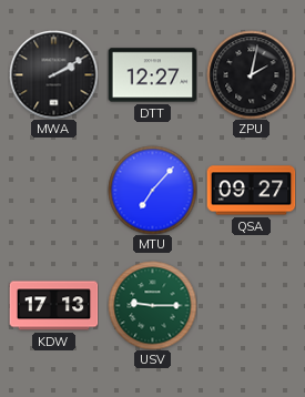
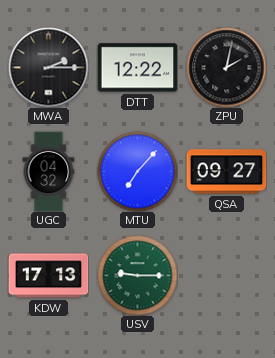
MWA: 2:10 -> 2:15
DTT: 12:27 -> 12:22
UGC: none -> 04:32
